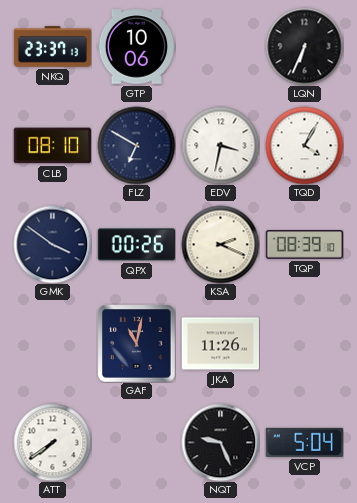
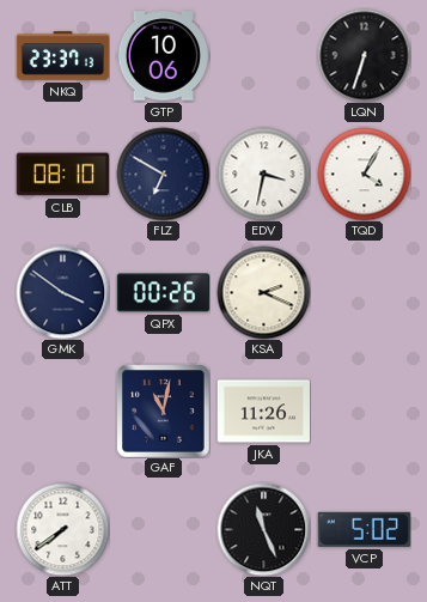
LQN: 6:34 -> 6:33
TQP: 08:39 -> none
NQT: 9:26 -> 11:26
VCP: 5:04 -> 5:02
